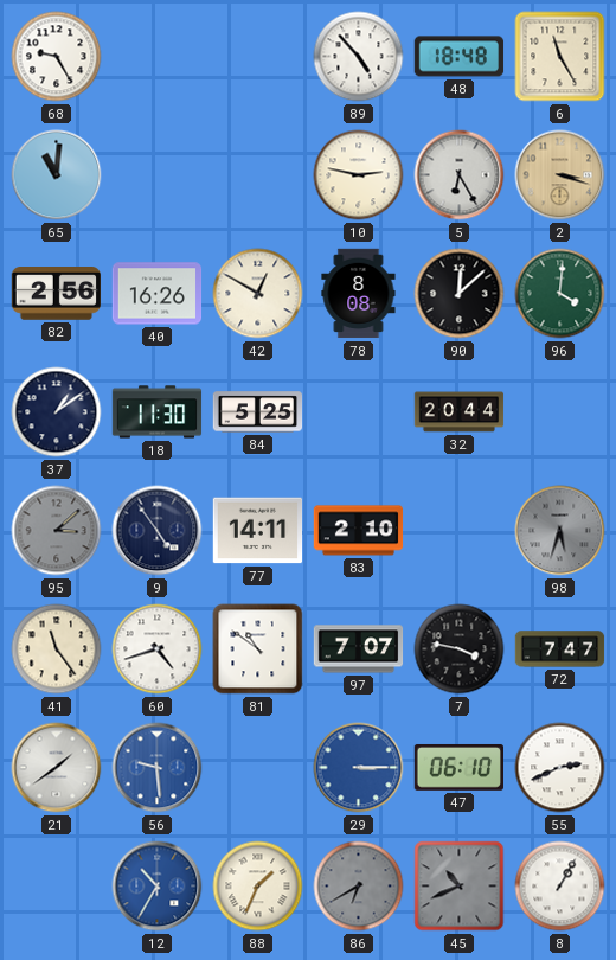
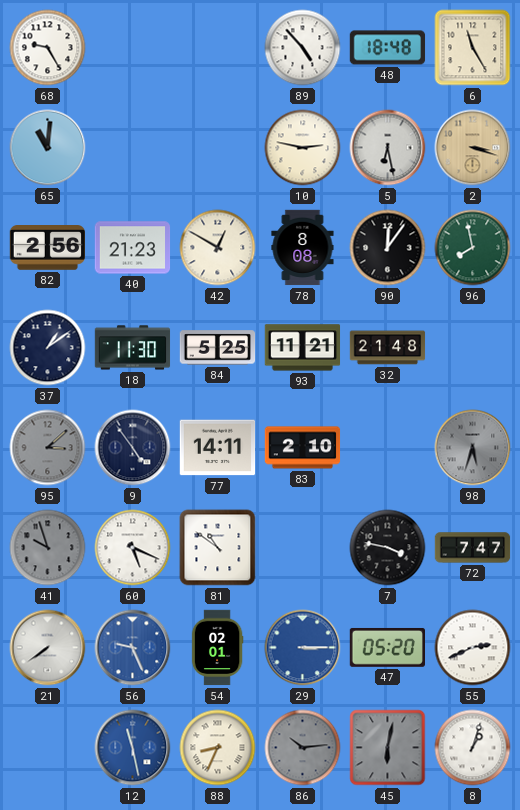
5: 6:25 -> 6:28
40: 16:26 -> 21:23
90: 12:08 -> 12:06
96: 4:01 -> 7:58
93: none -> 11:21
32: 20:44 -> 21:48
41: 11:24 -> 9:57
41 dial: cream -> grey
60: 4:42 -> 5:19
97: 7:07 -> none
21: 1:39 -> 7:39
56: 9:29 -> 9:26
54: none -> 02:01
47: 06:10 -> 05:20
12: 10:35 -> 11:28
88: 1:34 -> 8:34
86: 6:40 -> 10:14
45: 10:41 -> 6:02
8: 1:05 -> 1:03
